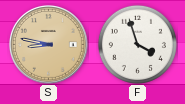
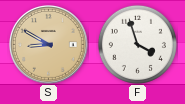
S: 8:47 -> 8:50
